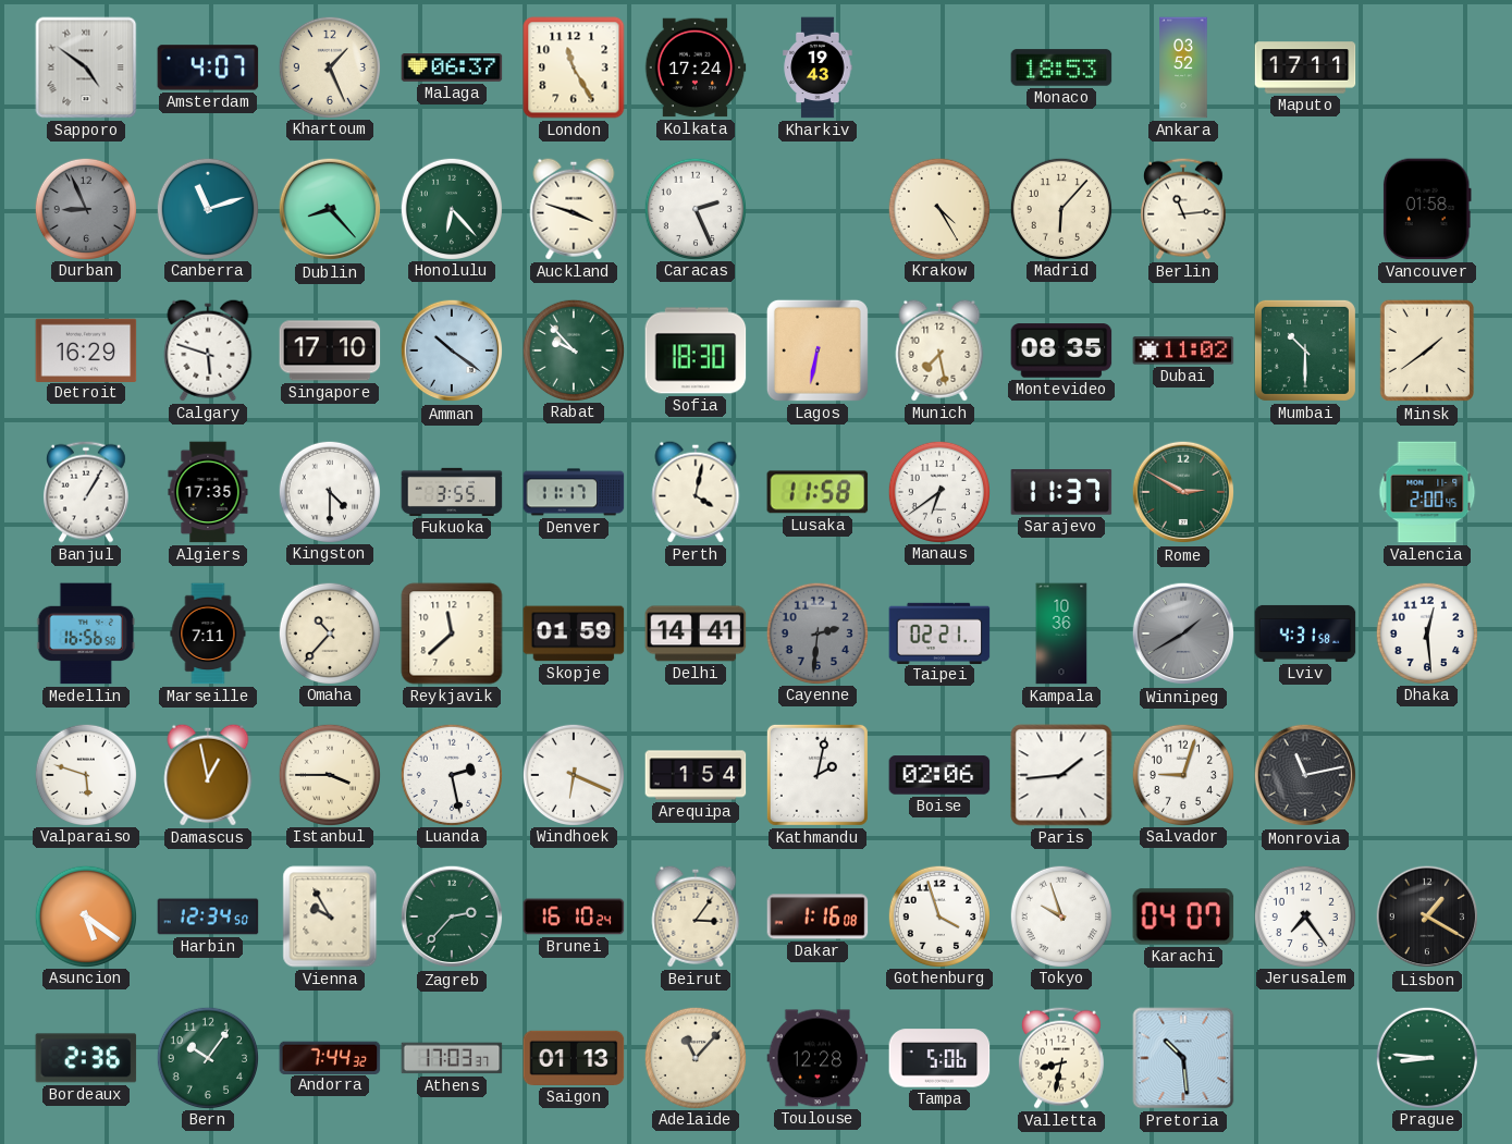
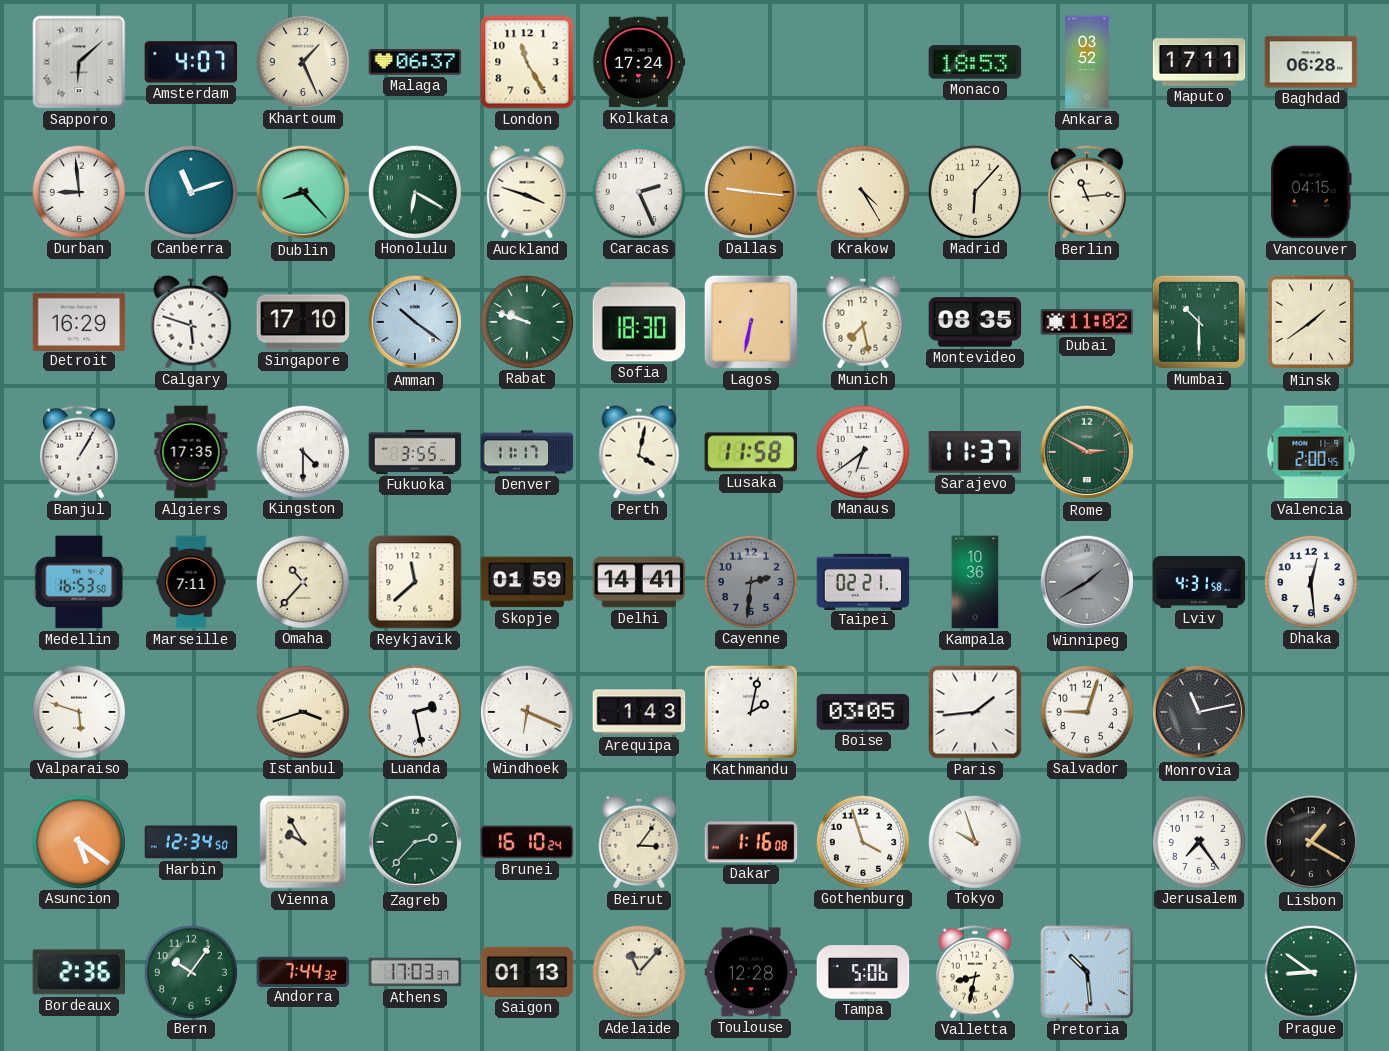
Sapporo: 4:51 -> 6:08
Kharkiv: 19:43 -> none
Baghdad: none -> 06:28
Durban: 8:56 -> 8:59
Durban dial: grey -> white
Honolulu: 6:23 -> 6:20
Dallas: none -> 9:16
Vancouver: 01:58 -> 04:15
Rabat: 9:53 -> 9:48
Medellin: 16:56 -> 16:53
Damascus: 12:58 -> none
Istanbul: 3:45 -> 3:42
Arequipa: 1:54 -> 1:43
Boise: 02:06 -> 03:05
Karachi: 04:07 -> none
Prague: 8:46 -> 8:51
